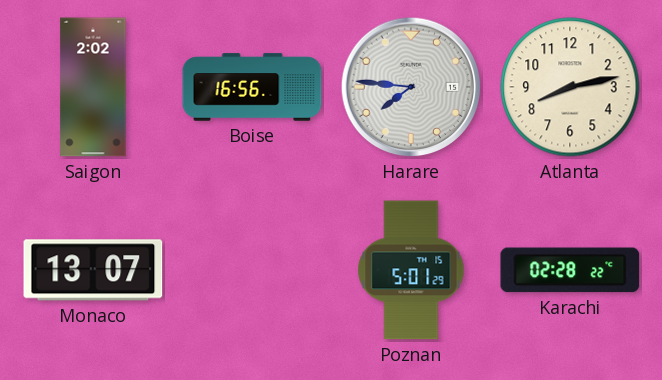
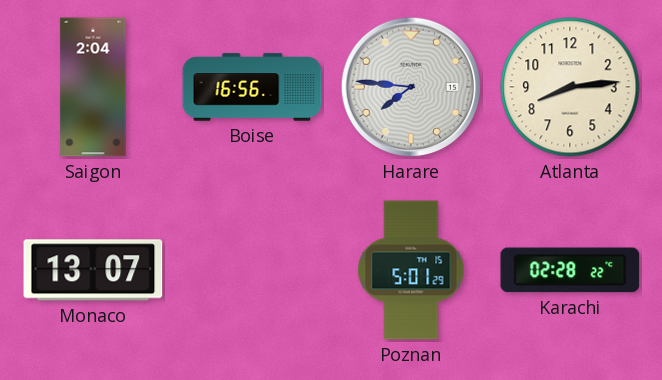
Saigon: 2:02 -> 2:04
Atlanta: 8:13 -> 8:14
